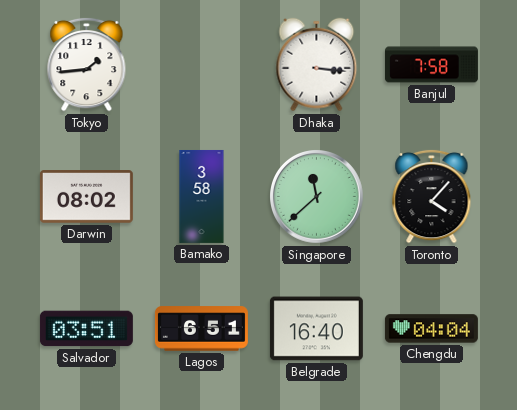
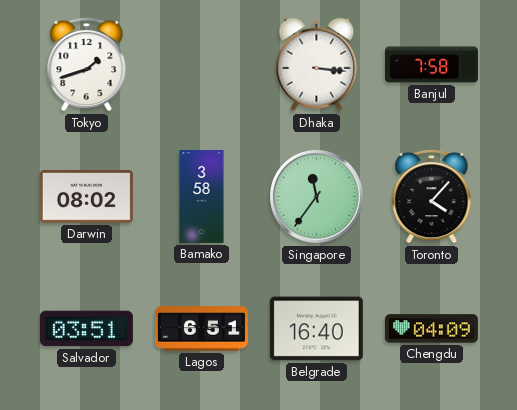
Tokyo: 1:44 -> 1:42
Singapore: 11:38 -> 11:36
Chengdu: 04:04 -> 04:09
